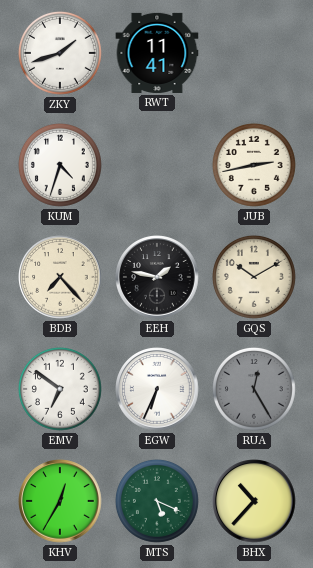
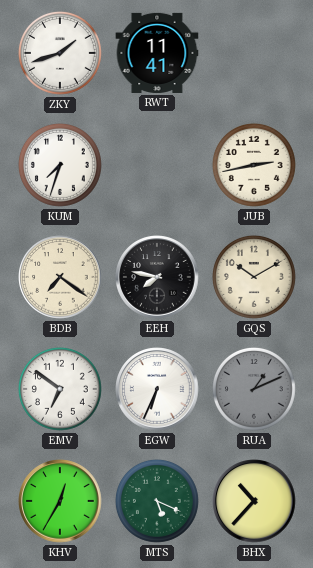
KUM: 4:33 -> 7:33
BDB: 7:23 -> 7:21
EEH: 1:47 -> 7:47
RUA: 12:25 -> 1:11
